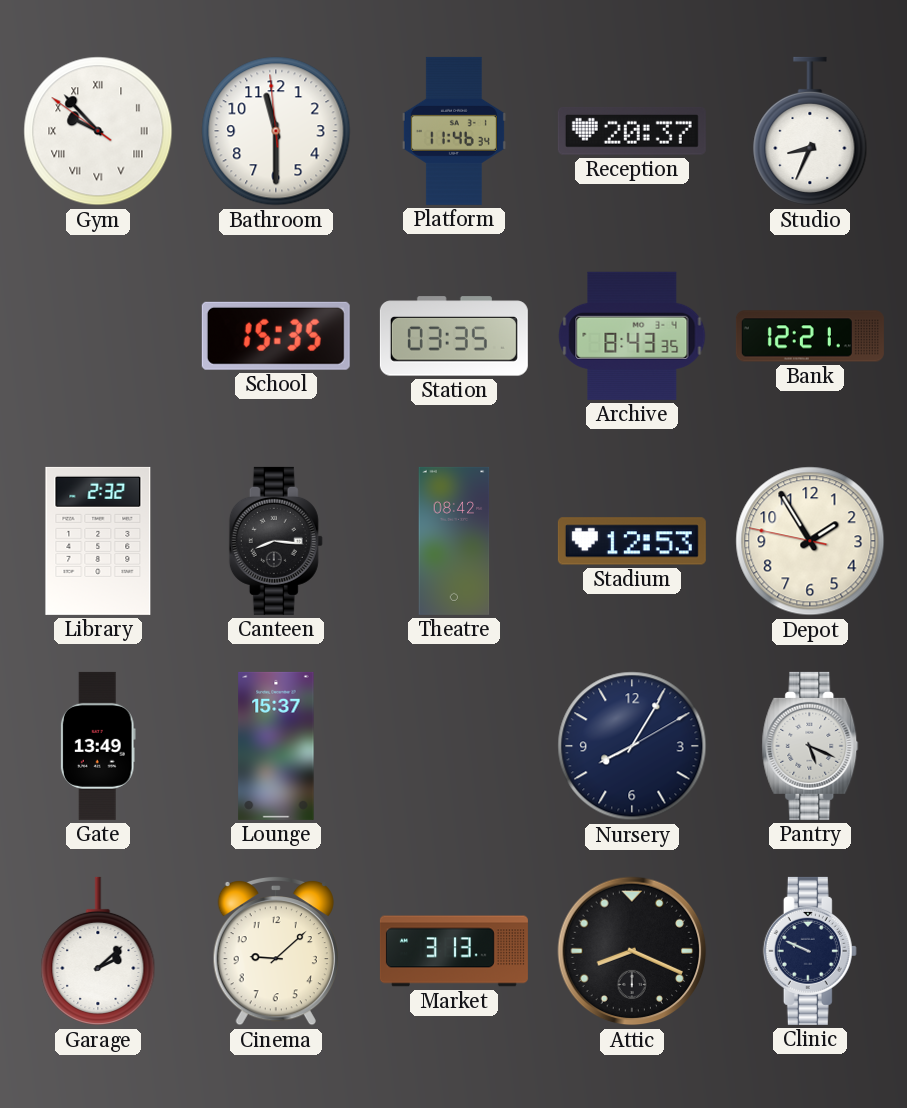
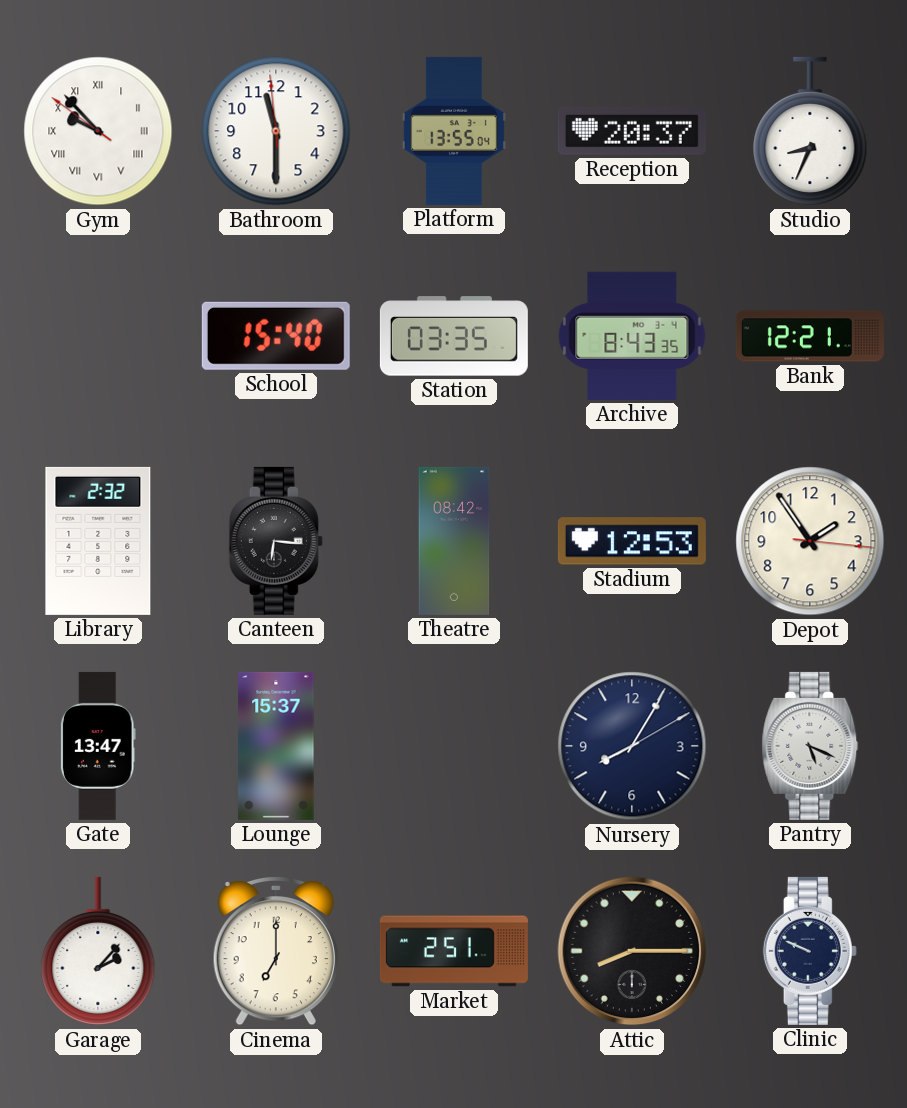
Platform: 11:46 -> 13:55
School: 15:35 -> 15:40
Canteen: 8:16 -> 6:16
Depot: 1:54:47 -> 1:54:16
Gate: 13:49 -> 13:47
Garage: 2:08 -> 2:07
Cinema: 9:08 -> 7:00
Market: 3:13 -> 2:51
Attic: 8:19 -> 8:15
